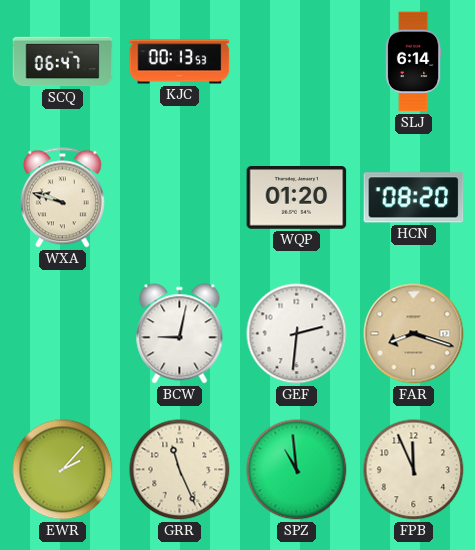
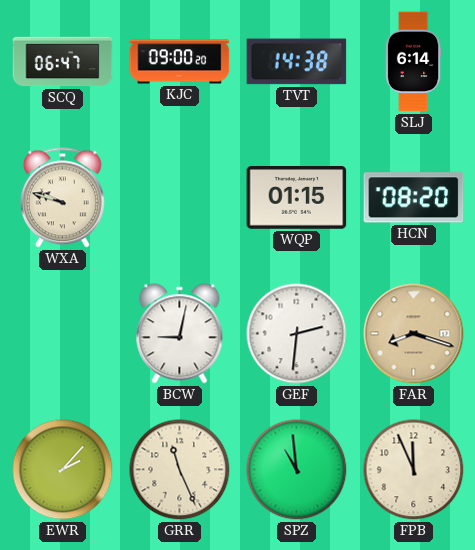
KJC: 00:13 -> 09:00
TVT: none -> 14:38
WQP: 01:20 -> 01:15
